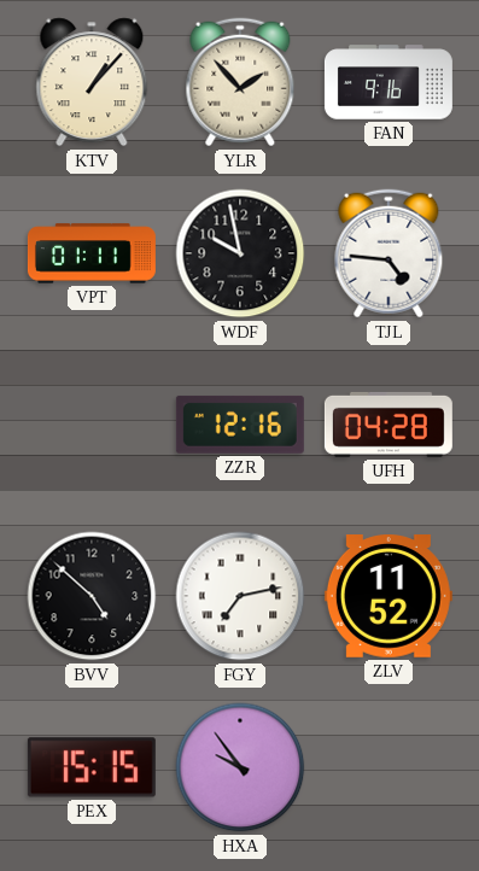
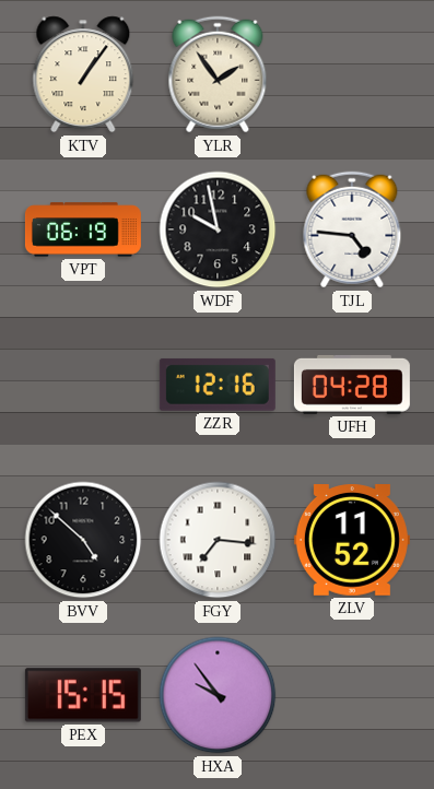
KTV: 1:07 -> 1:06
YLR: 1:53 -> 1:54
FAN: 9:16 -> none
VPT: 01:11 -> 06:19
FGY: 7:13 -> 7:16
